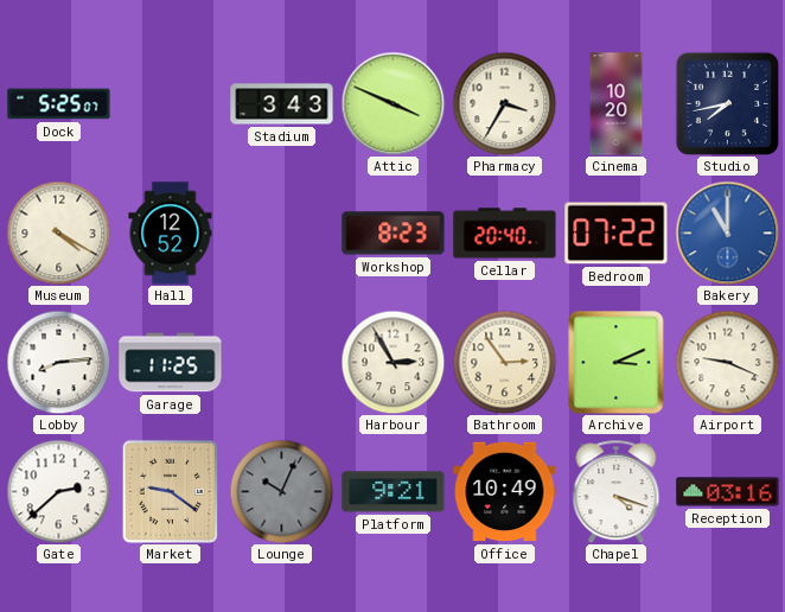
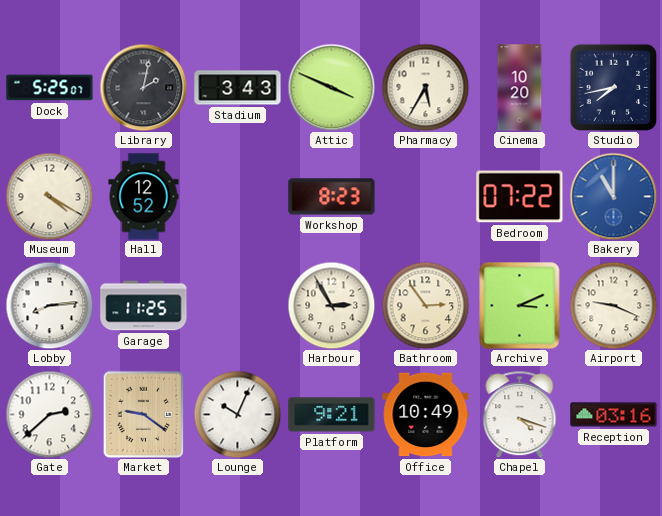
Library: none -> 2:02
Pharmacy: 3:35 -> 5:35
Cellar: 20:40 -> none
Lounge dial: grey -> white
